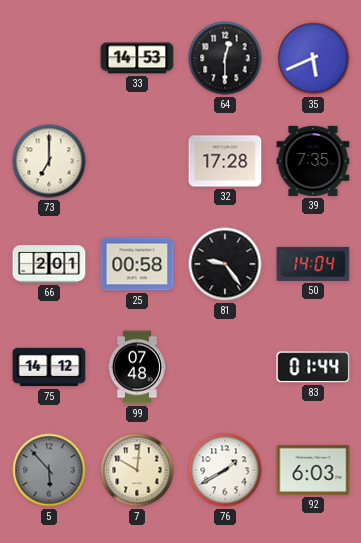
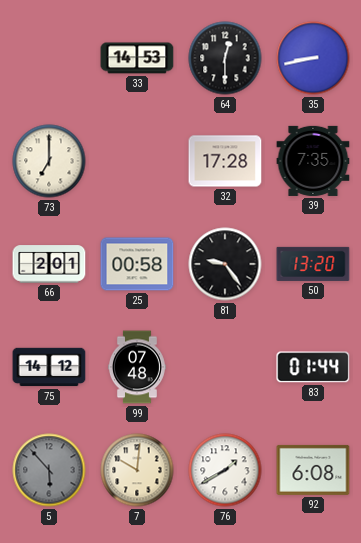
35: 5:41 -> 8:43
50: 14:04 -> 13:20
92: 6:03 -> 6:08
